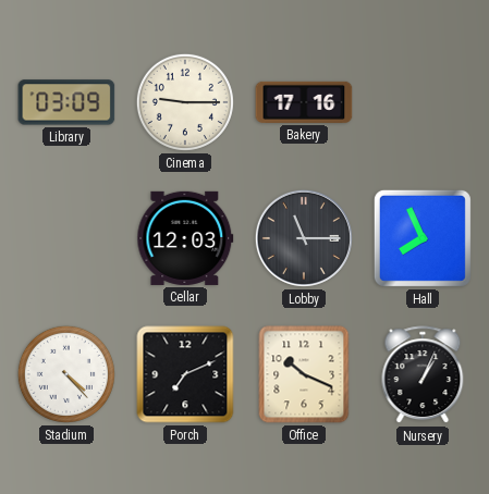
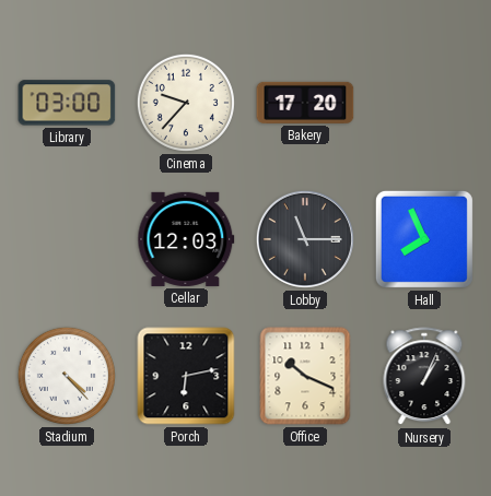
Library: 03:09 -> 03:00
Cinema: 9:15 -> 9:37
Bakery: 17:16 -> 17:20
Porch: 7:11 -> 6:13
